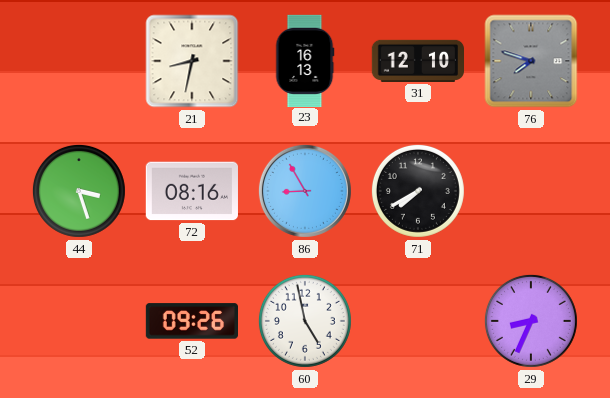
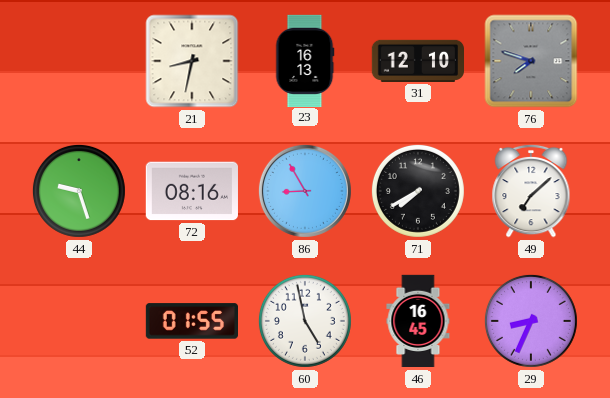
44: 3:27 -> 9:27
49: none -> 7:08
52: 09:26 -> 01:55
46: none -> 16:45
